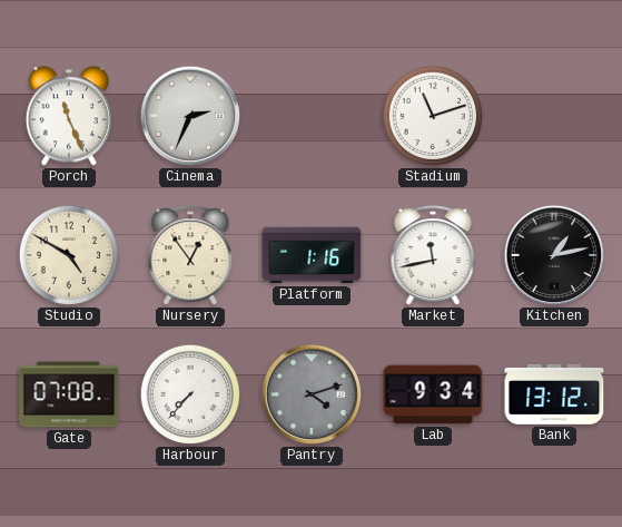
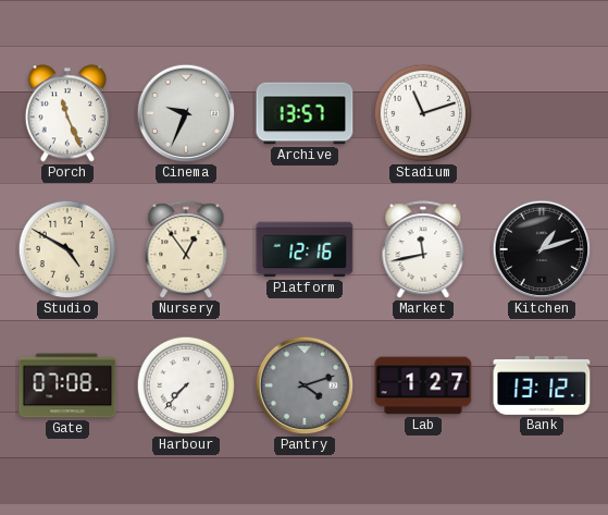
Cinema: 2:34 -> 9:34
Archive: none -> 13:57
Platform: 1:16 -> 12:16
Kitchen: 1:13 -> 1:12
Lab: 9:34 -> 1:27
